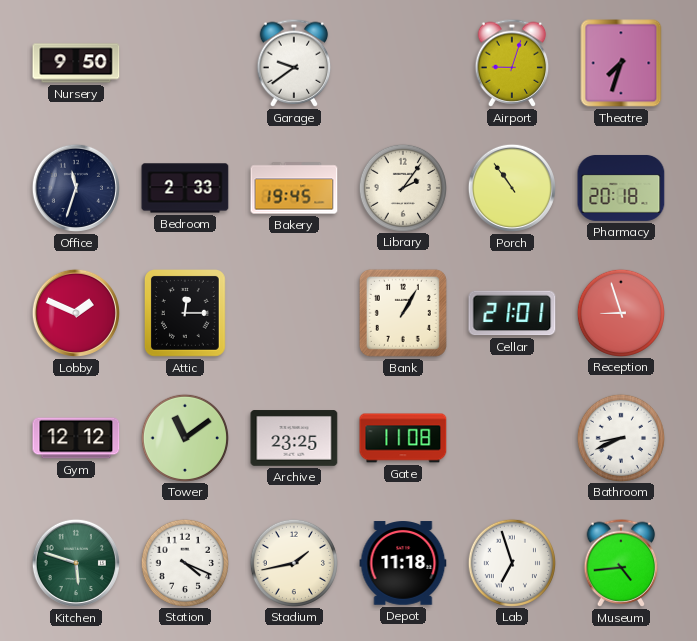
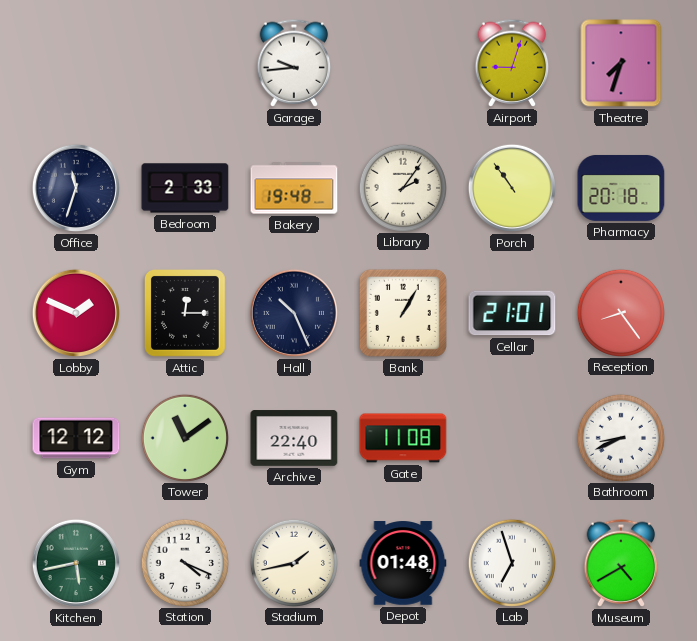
Nursery: 9:50 -> none
Garage: 9:39 -> 9:44
Bakery: 19:45 -> 19:48
Hall: none -> 10:26
Reception: 8:57 -> 8:24
Archive: 23:25 -> 22:40
Kitchen: 5:48 -> 5:43
Depot: 11:18 -> 01:48
Museum: 4:44 -> 4:40
